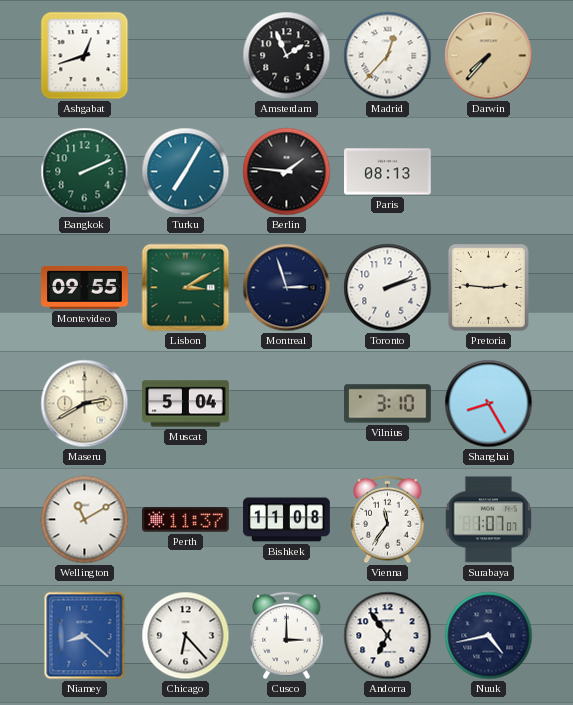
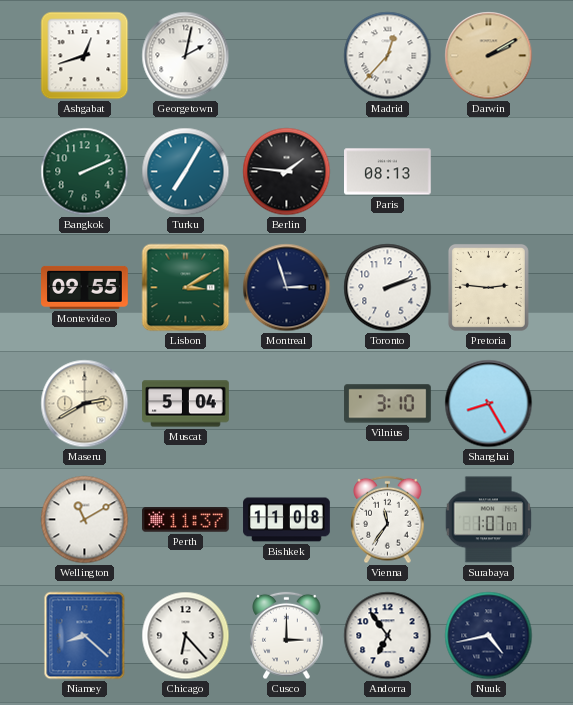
Georgetown: none -> 2:02
Amsterdam: 1:56 -> none
Darwin: 7:37 -> 2:10
